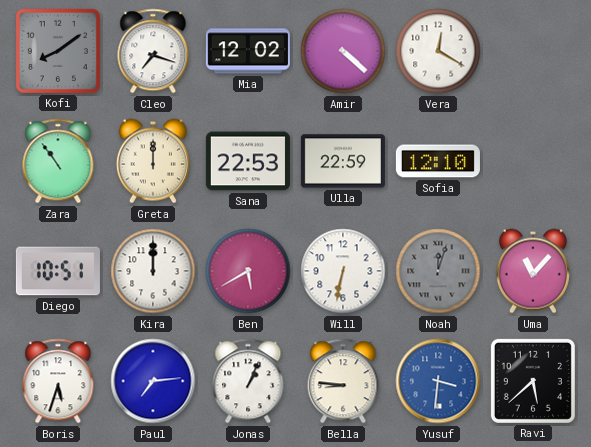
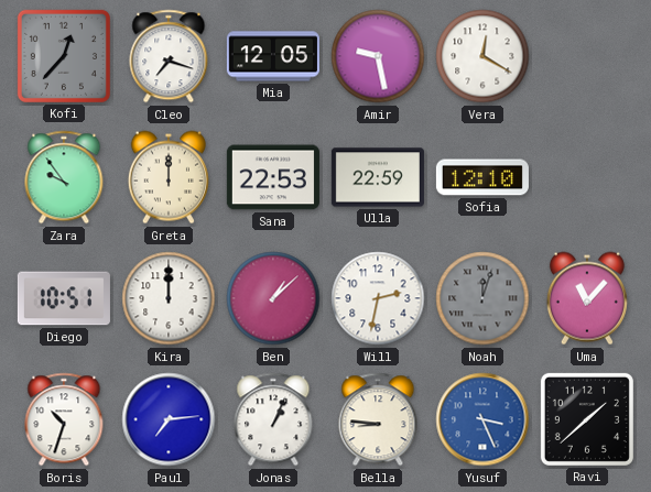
Kofi: 8:09 -> 12:37
Mia: 12:02 -> 12:05
Amir: 4:22 -> 9:28
Zara: 10:54 -> 9:54
Ben: 5:40 -> 1:08
Will: 6:32 -> 2:32
Boris: 5:33 -> 10:33
Yusuf: 3:31 -> 3:26
Ravi: 5:38 -> 1:38
